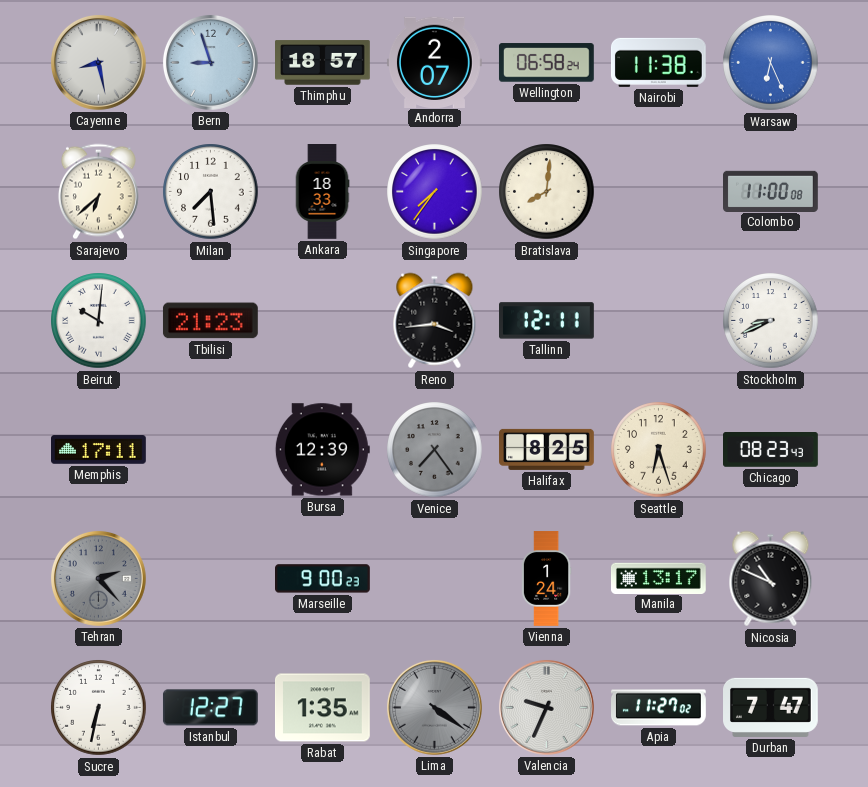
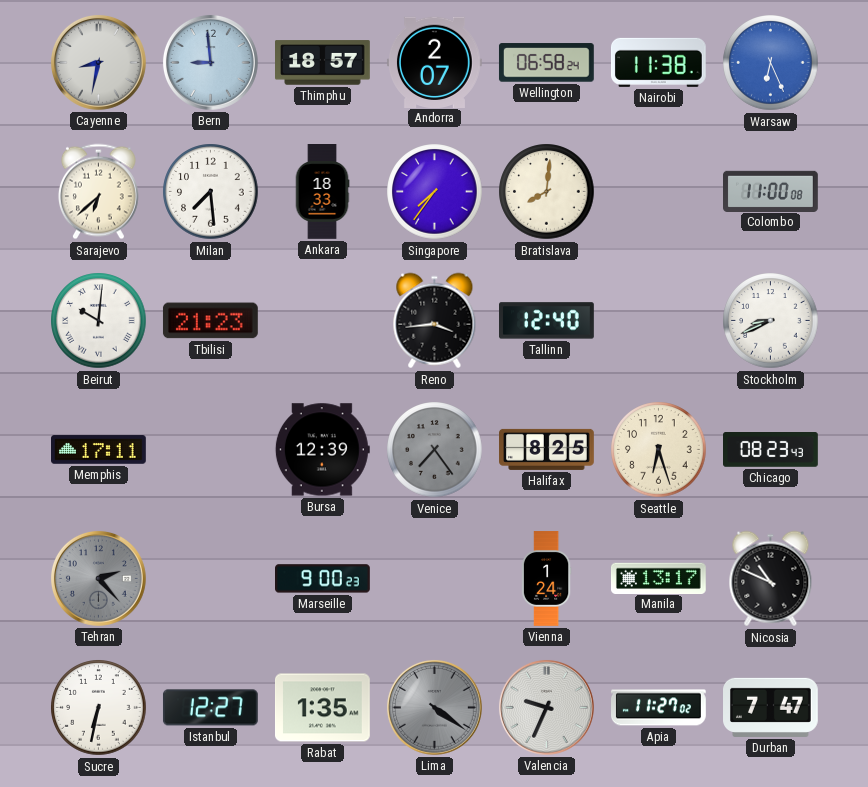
Cayenne: 8:28 -> 8:32
Bern: 8:57 -> 8:59
Tallinn: 12:11 -> 12:40
